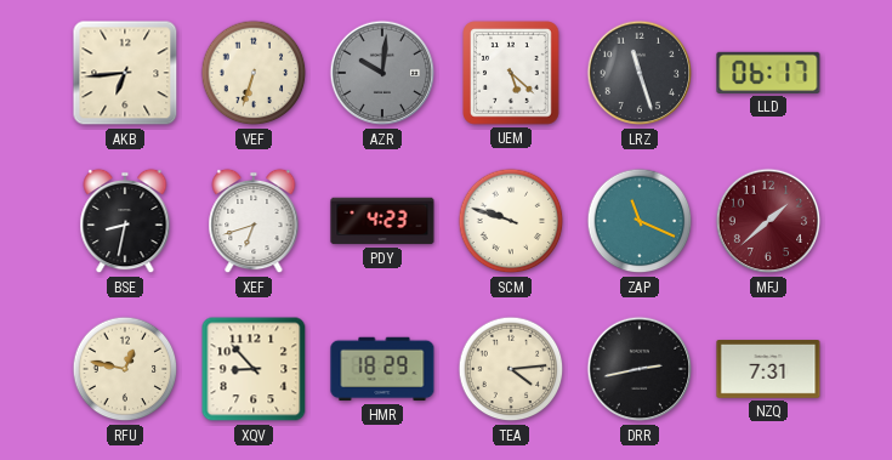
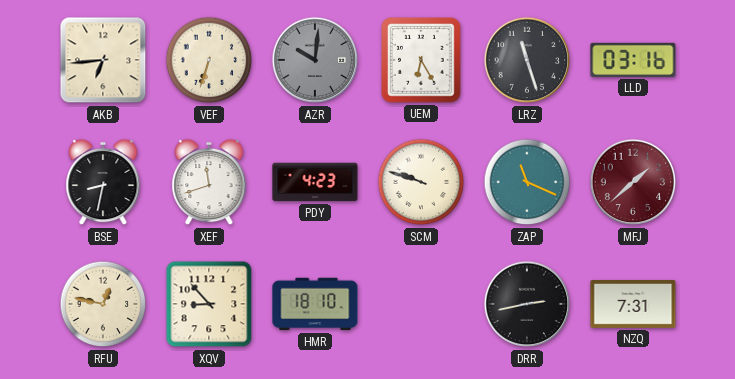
UEM: 5:22 -> 6:25
LLD: 06:17 -> 03:16
XEF: 6:42 -> 11:42
HMR: 18:29 -> 18:10
TEA: 4:14 -> none
